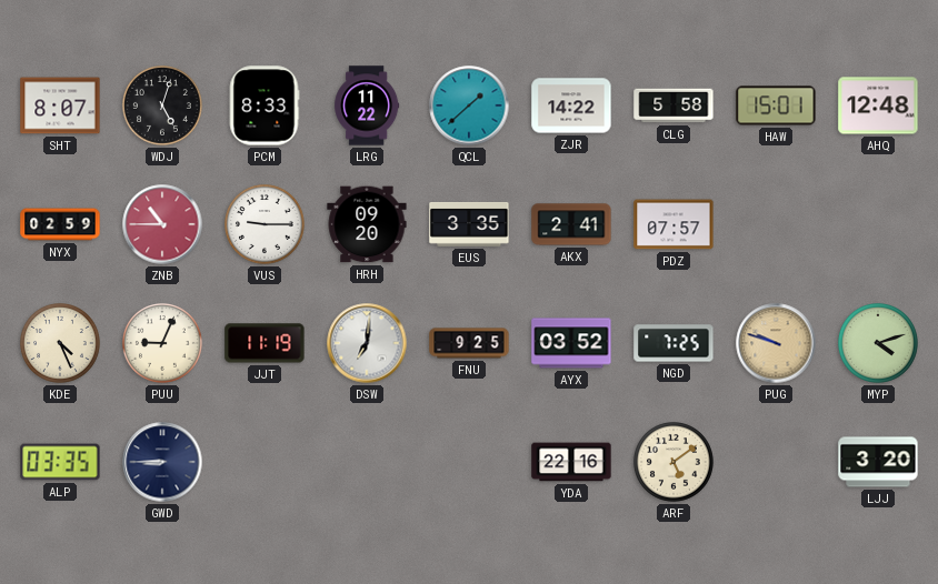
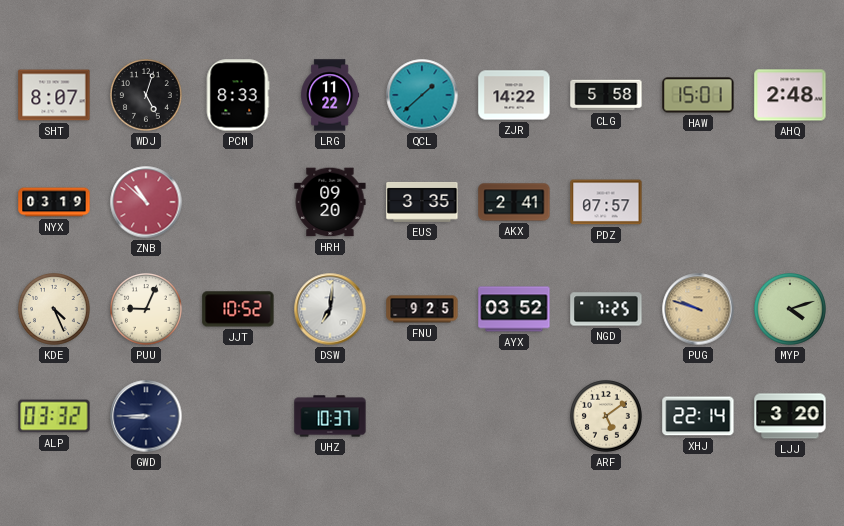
AHQ: 12:48 -> 2:48
NYX: 02:59 -> 03:19
ZNB: 10:45 -> 10:52
VUS: 9:15 -> none
JJT: 11:19 -> 10:52
ALP: 03:35 -> 03:32
UHZ: none -> 10:37
YDA: 22:16 -> none
XHJ: none -> 22:14
